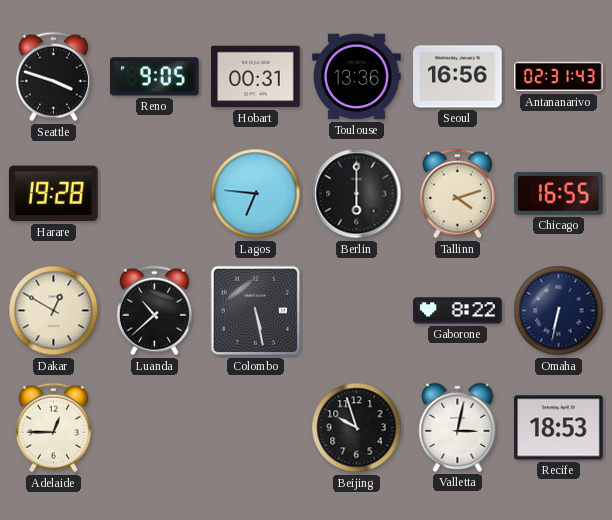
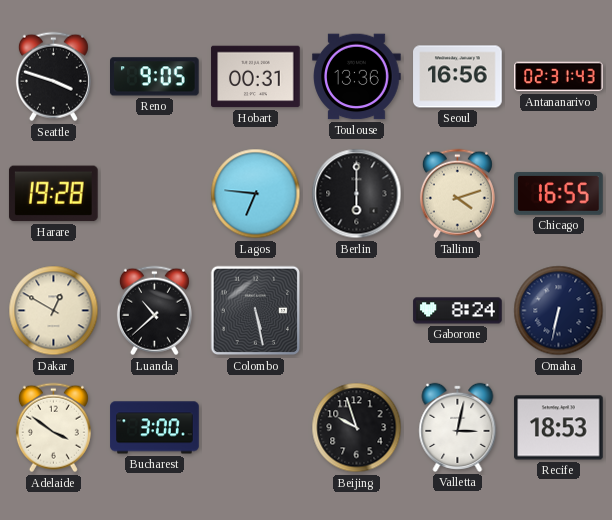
Gaborone: 8:22 -> 8:24
Adelaide: 12:45 -> 3:51
Bucharest: none -> 3:00
